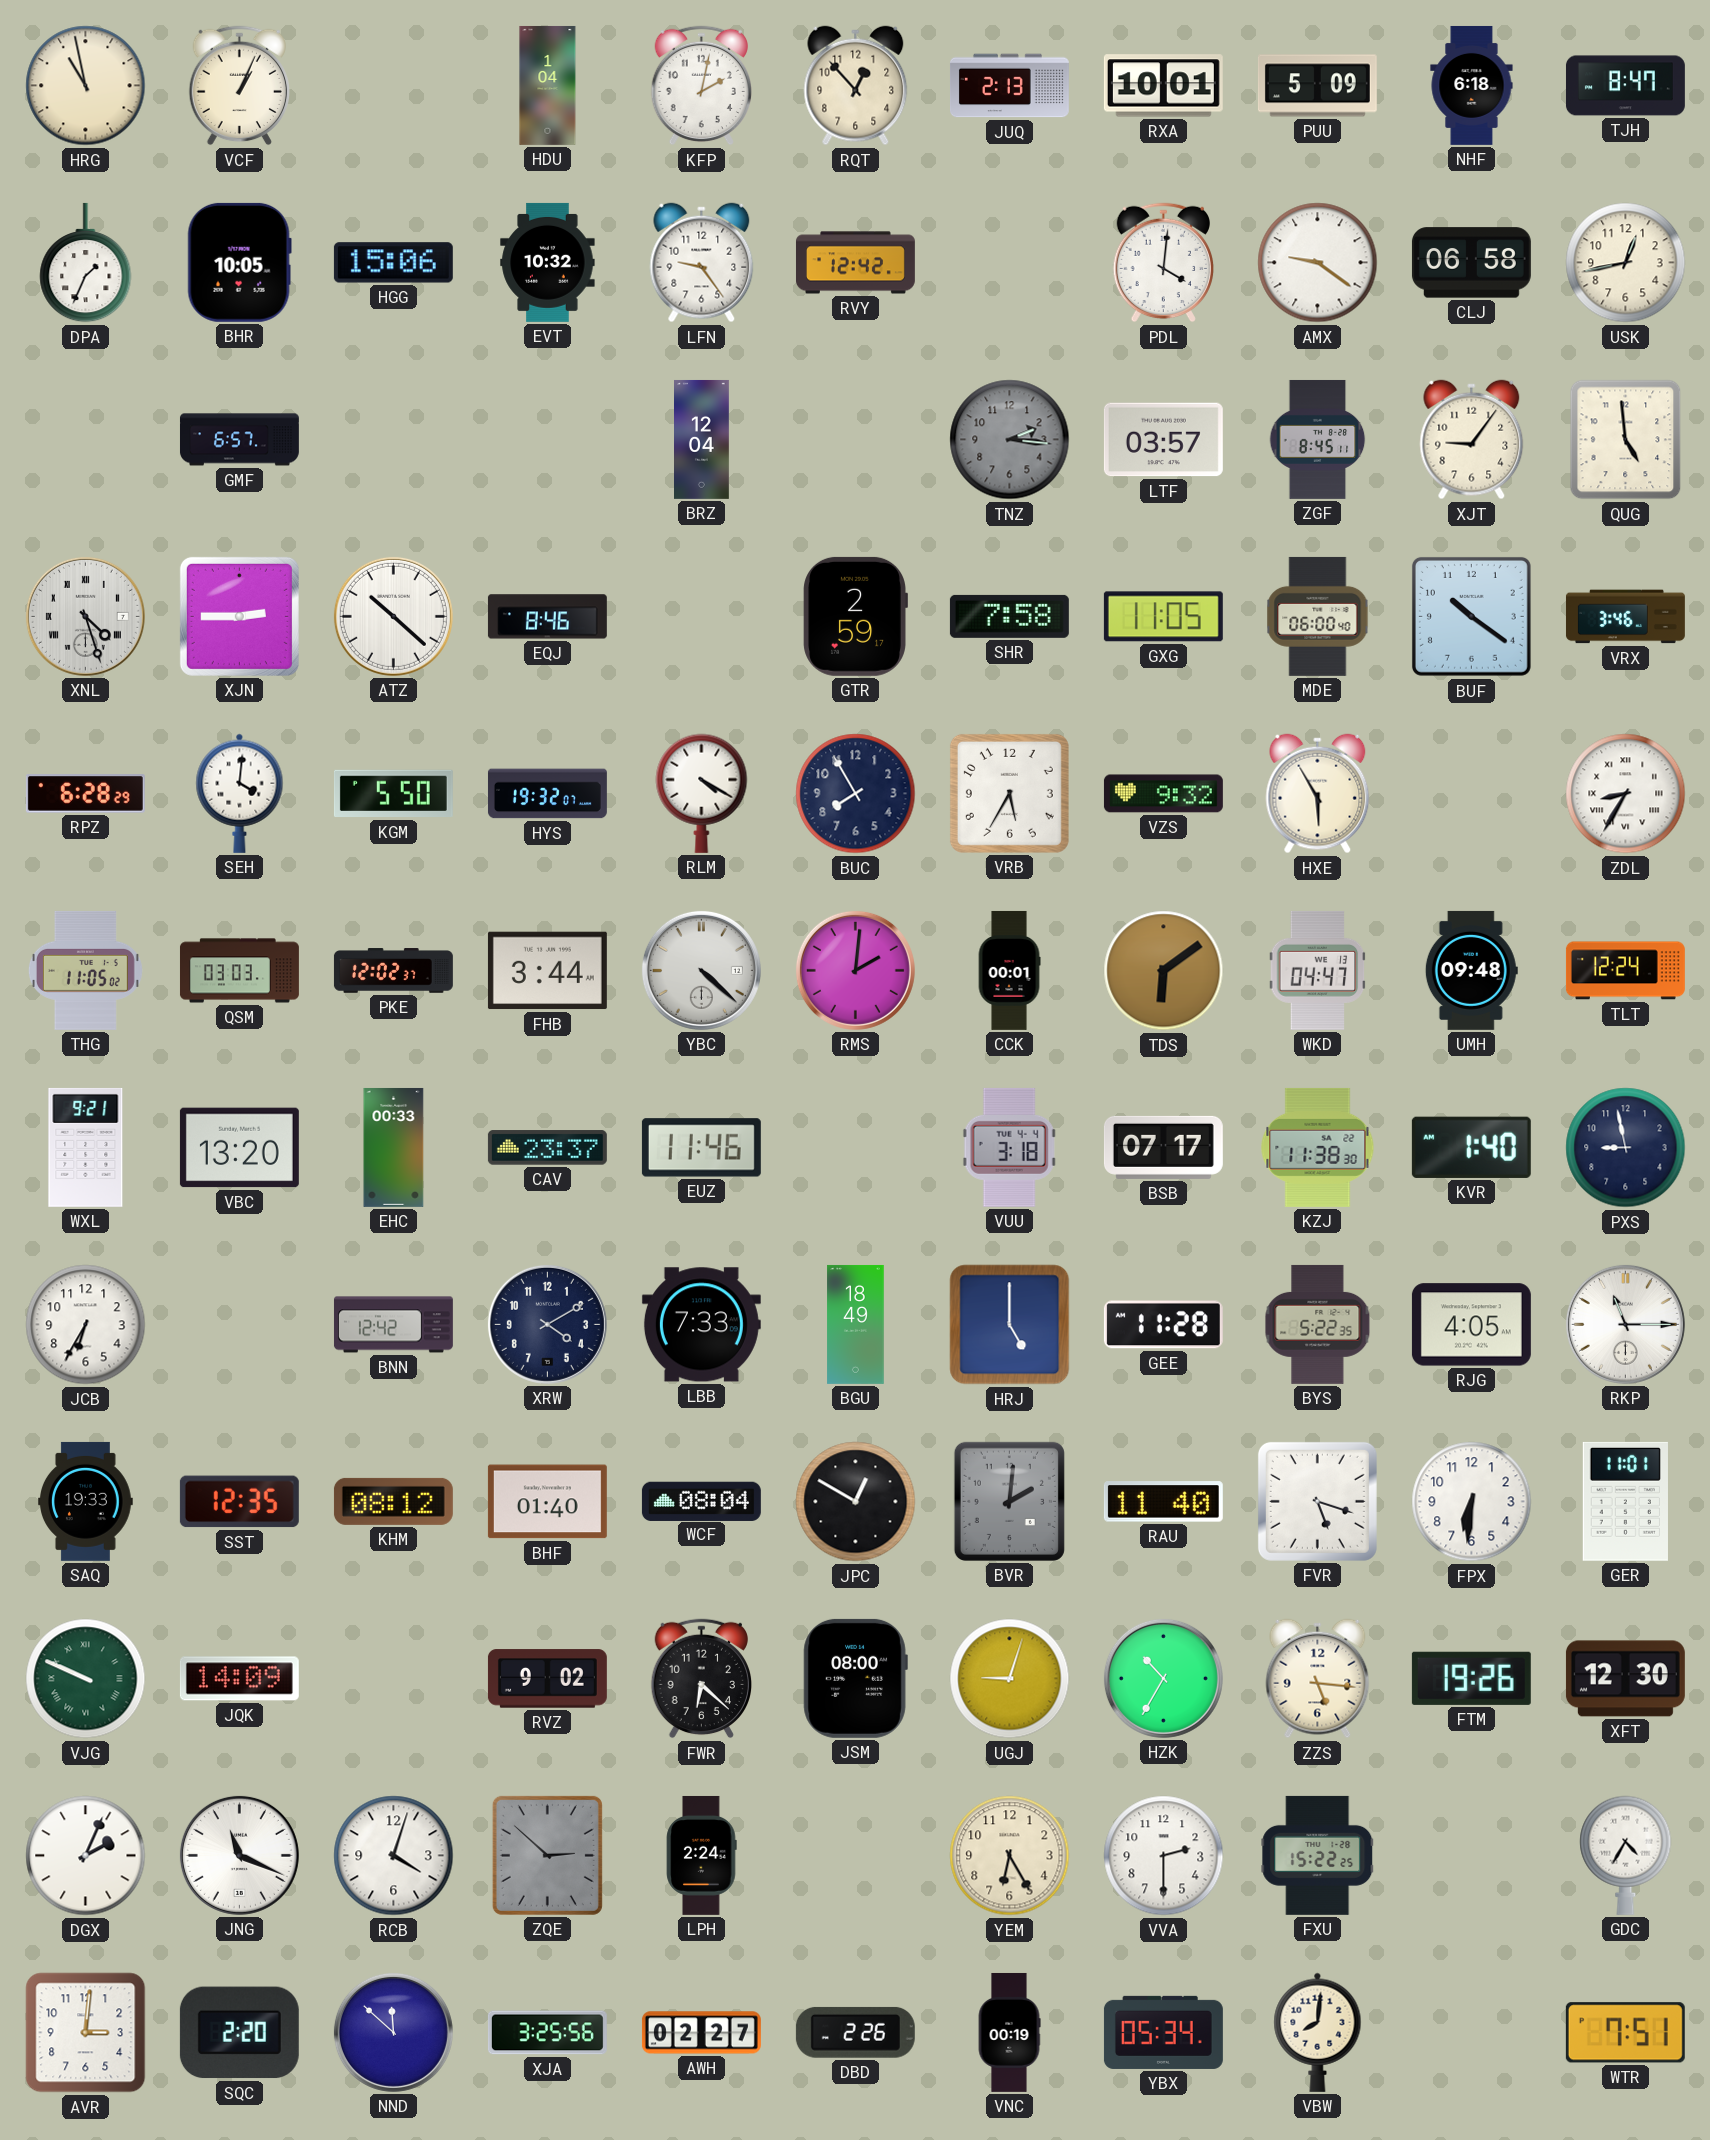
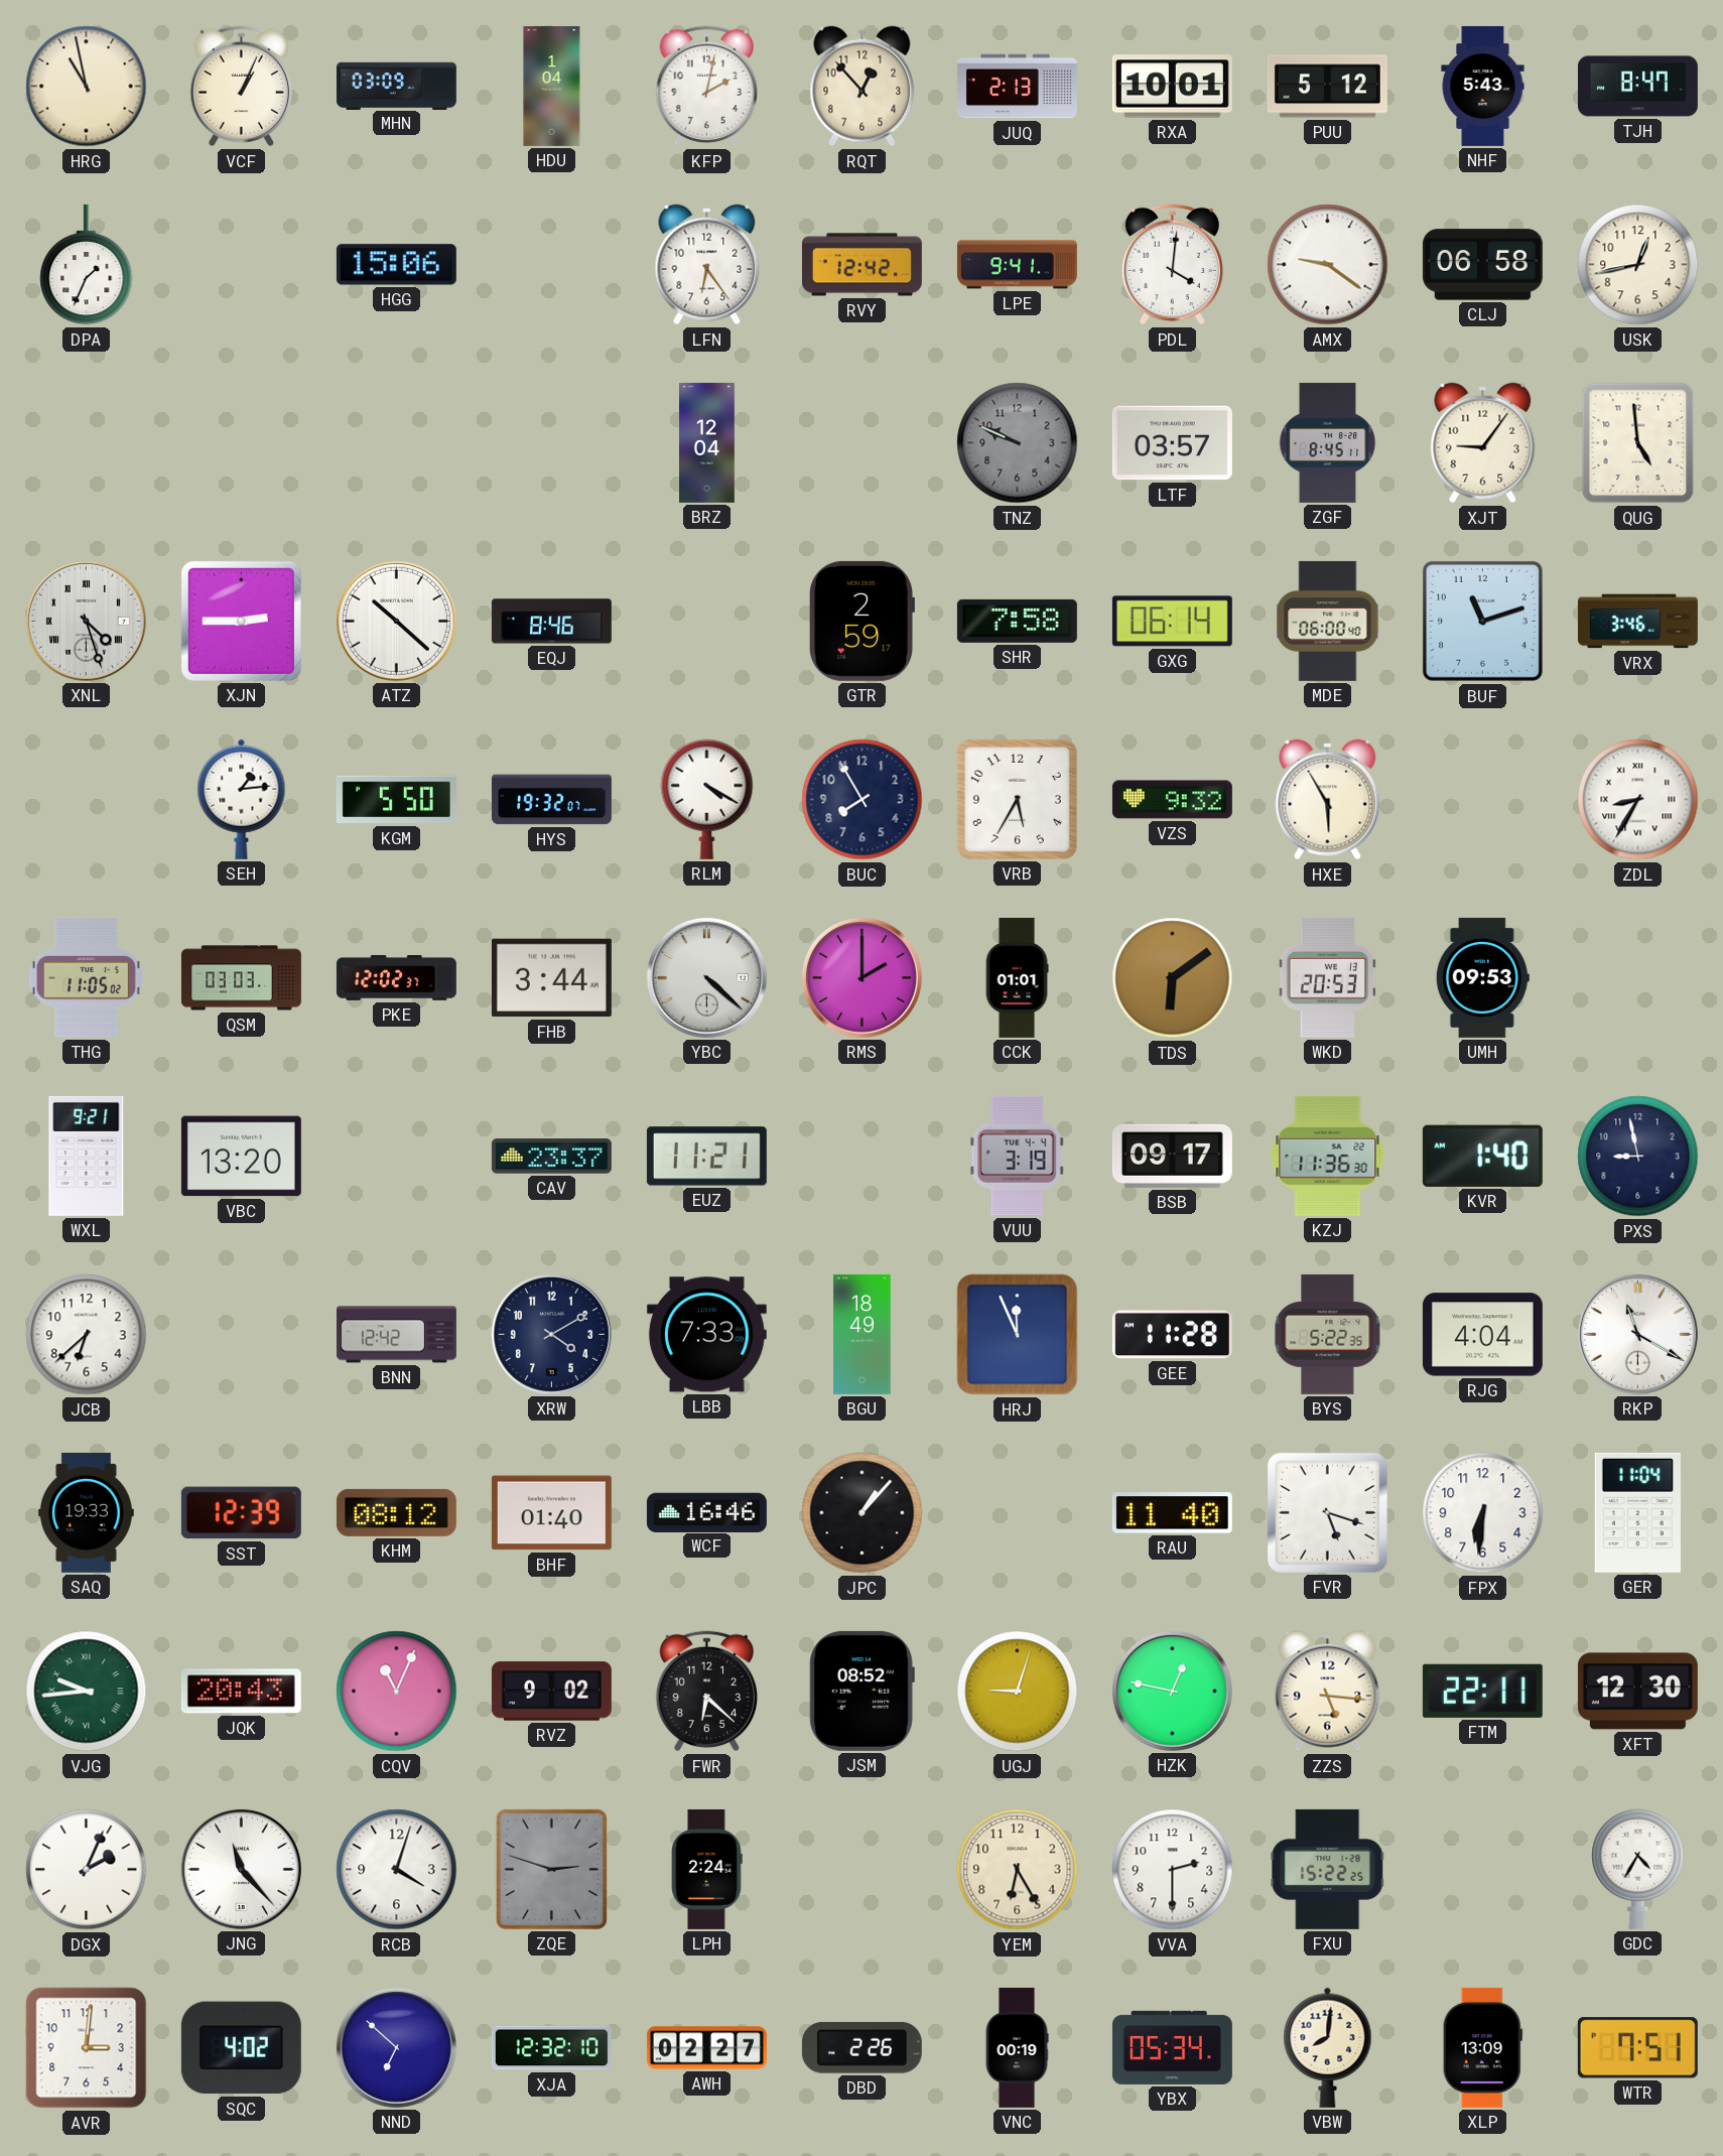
MHN: none -> 03:09
PUU: 5:09 -> 5:12
NHF: 6:18 -> 5:43
BHR: 10:05 -> none
EVT: 10:32 -> none
LFN: 9:24 -> 6:24
LPE: none -> 9:41
GMF: 6:57 -> none
TNZ: 2:16 -> 9:49
GXG: 11:05 -> 06:14
BUF: 10:21 -> 11:12
RPZ: 6:28 -> none
SEH: 4:01 -> 1:14
RMS: 2:01 -> 2:00
CCK: 00:01 -> 01:01
WKD: 04:47 -> 20:53
UMH: 09:48 -> 09:53
TLT: 12:24 -> none
EHC: 00:33 -> none
EUZ: 11:46 -> 11:21
VUU: 3:18 -> 3:19
BSB: 07:17 -> 09:17
KZJ: 11:38 -> 11:36
JCB: 6:35 -> 6:38
HRJ: 5:00 -> 11:56
RJG: 4:05 -> 4:04
RKP: 11:15 -> 11:20
SST: 12:35 -> 12:39
WCF: 08:04 -> 16:46
JPC: 12:50 -> 1:07
BVR: 2:01 -> none
GER: 11:01 -> 11:04
VJG: 9:49 -> 9:44
JQK: 14:09 -> 20:43
CQV: none -> 11:04
JSM: 08:00 -> 08:52
HZK: 10:35 -> 12:47
FTM: 19:26 -> 22:11
JNG: 11:19 -> 11:23
ZQE: 2:52 -> 2:48
SQC: 2:20 -> 4:02
NND: 11:52 -> 6:52
XJA: 3:25 -> 12:32
XLP: none -> 13:09
